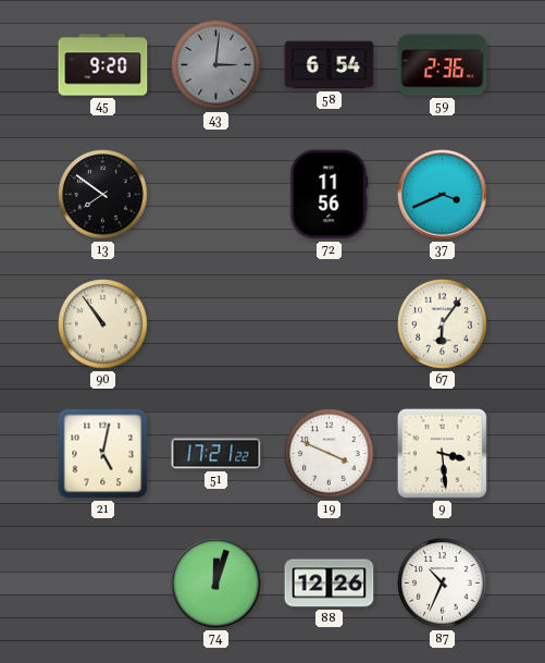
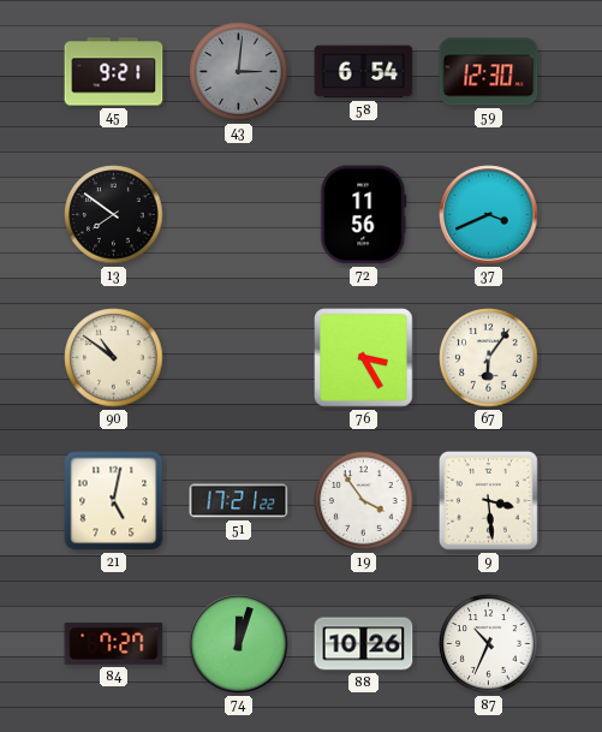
45: 9:20 -> 9:21
59: 2:36 -> 12:30
90: 10:54 -> 10:51
76: none -> 3:25
19: 3:49 -> 3:54
84: none -> 7:27
88: 12:26 -> 10:26
